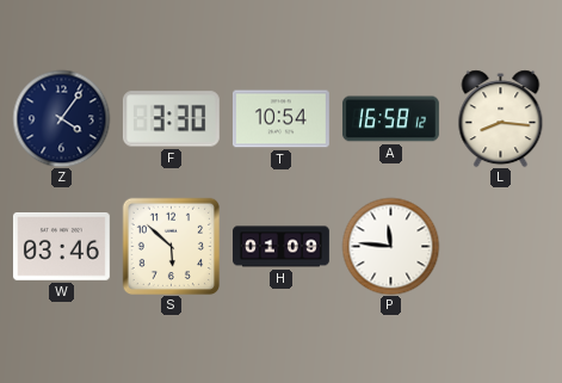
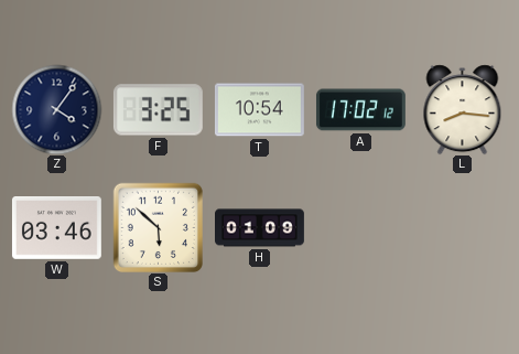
F: 3:30 -> 3:25
A: 16:58 -> 17:02
P: 11:46 -> none
